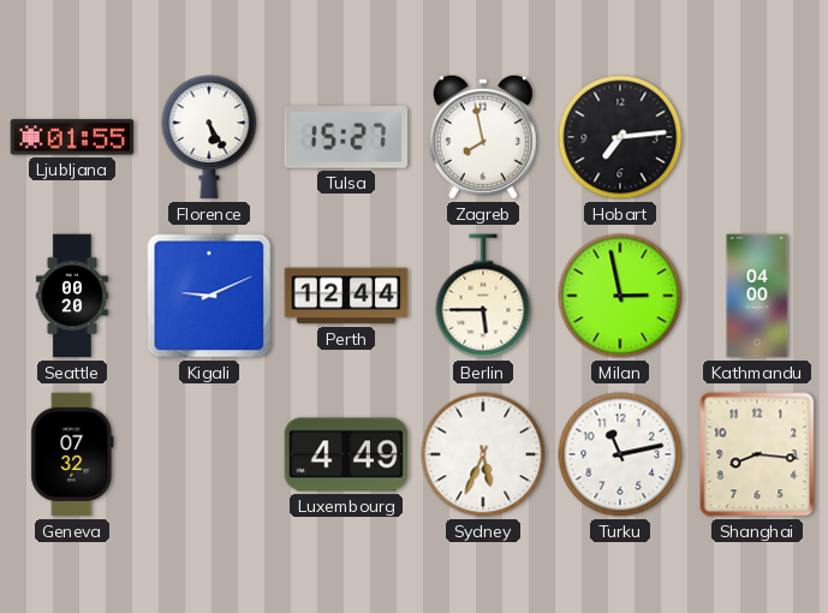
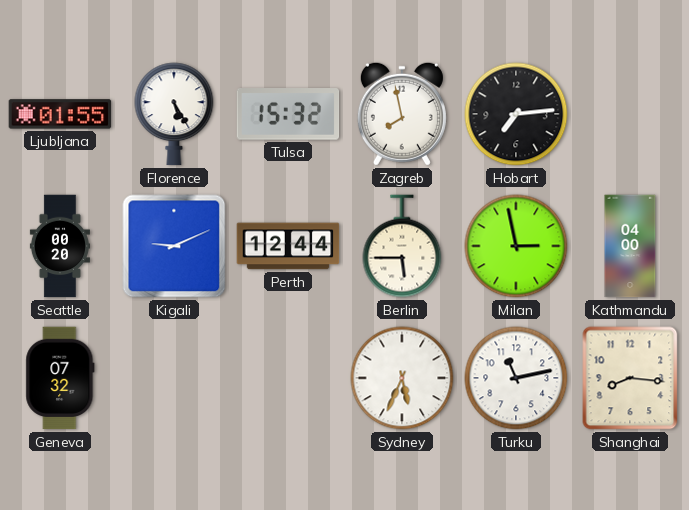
Tulsa: 15:27 -> 15:32
Luxembourg: 4:49 -> none
